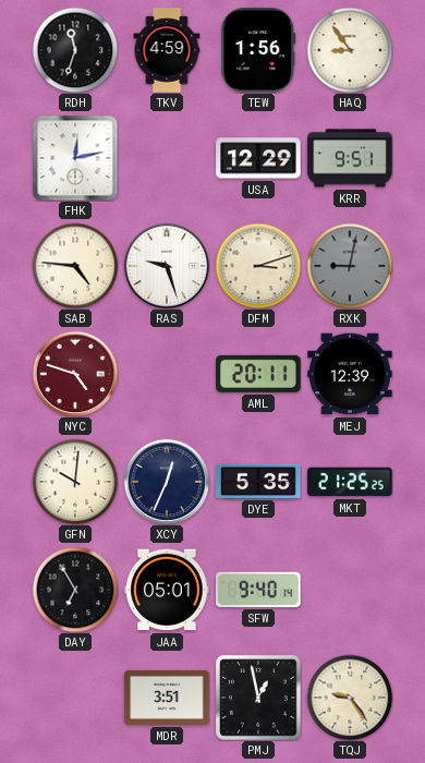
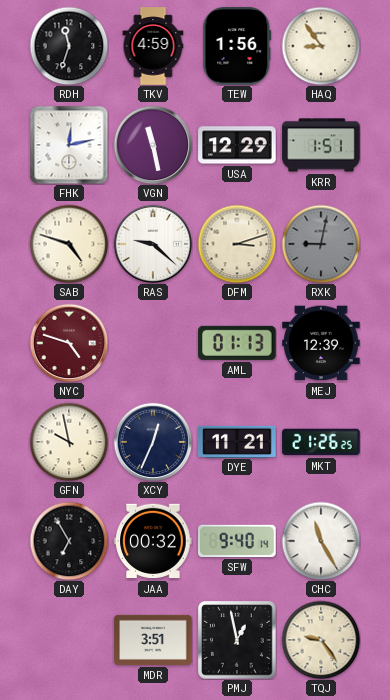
VGN: none -> 11:28
KRR: 9:51 -> 1:51
SAB: 4:46 -> 4:48
RAS: 9:27 -> 9:22
AML: 20:11 -> 01:13
GFN: 10:01 -> 9:58
DYE: 5:35 -> 11:21
MKT: 21:25 -> 21:26
JAA: 05:01 -> 00:32
CHC: none -> 11:25
